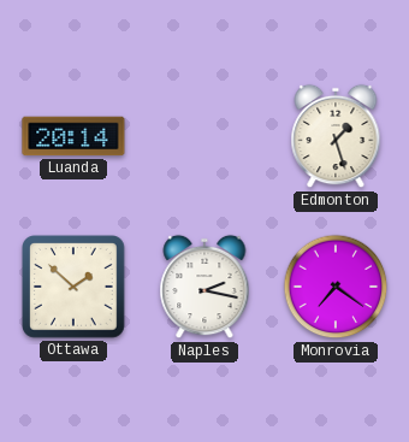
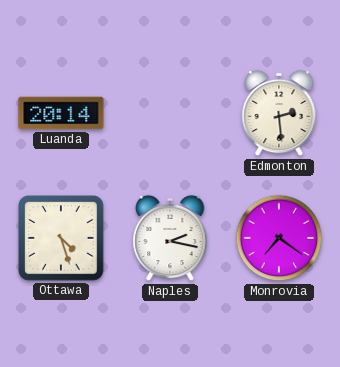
Edmonton: 1:27 -> 2:29
Ottawa: 1:52 -> 4:27
